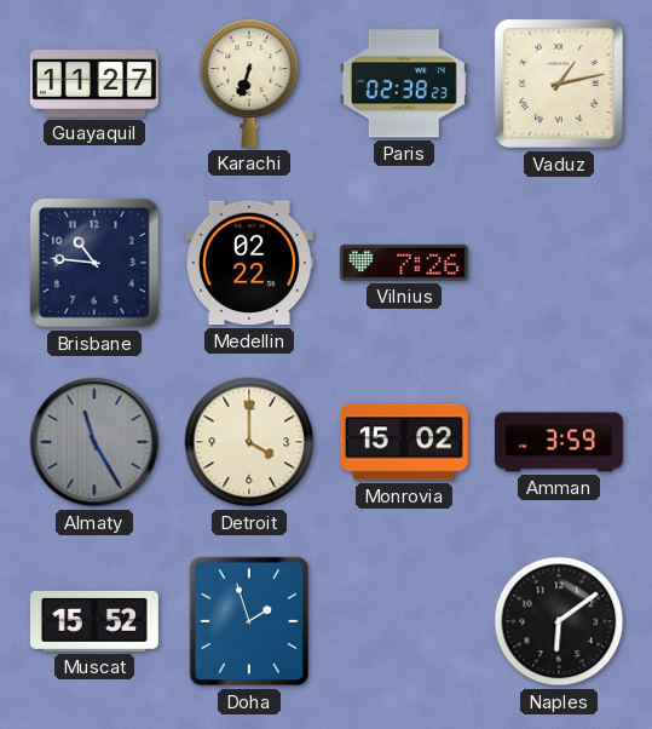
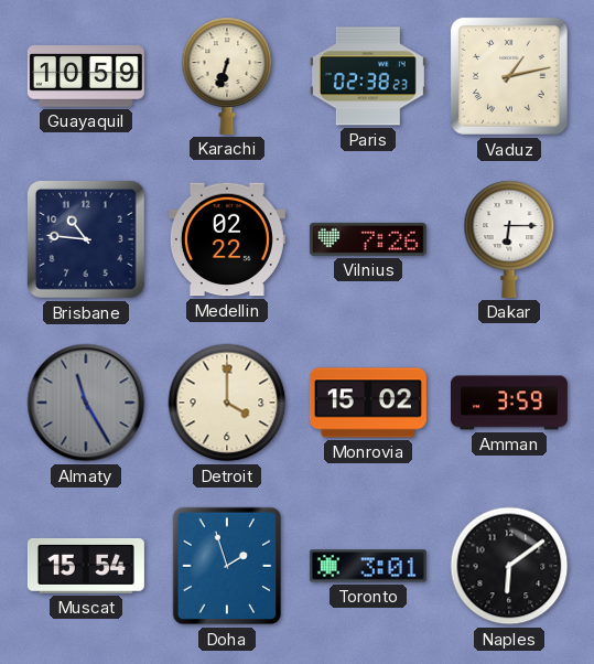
Guayaquil: 11:27 -> 10:59
Dakar: none -> 6:15
Muscat: 15:52 -> 15:54
Toronto: none -> 3:01
